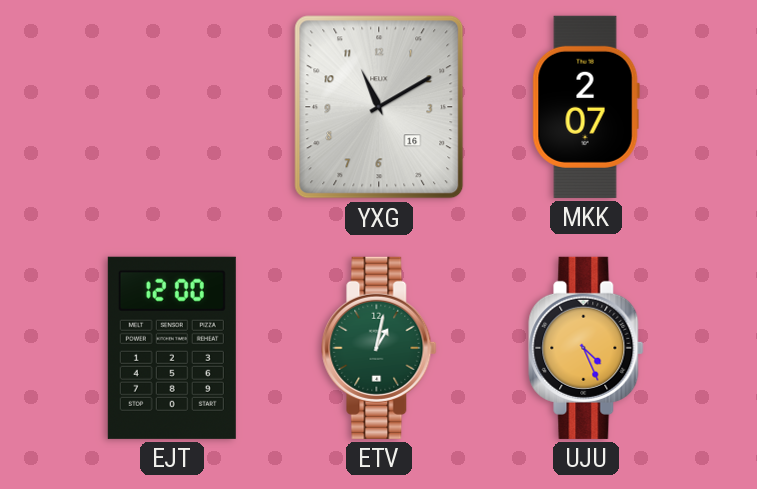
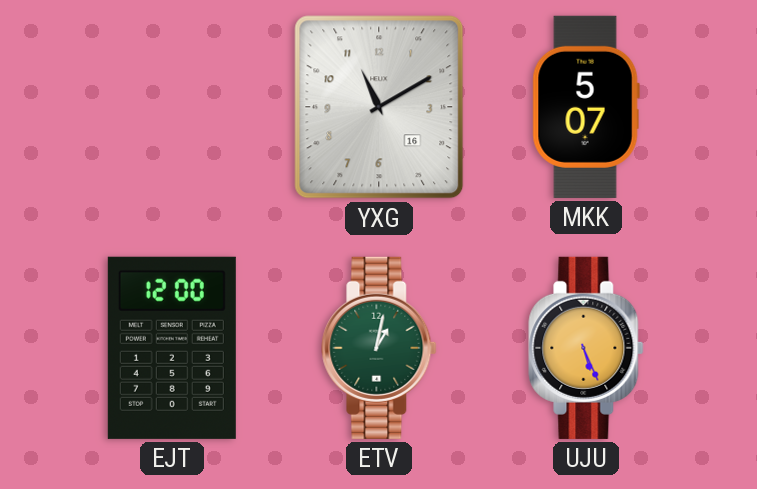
MKK: 2:07 -> 5:07
UJU: 4:26 -> 5:26
